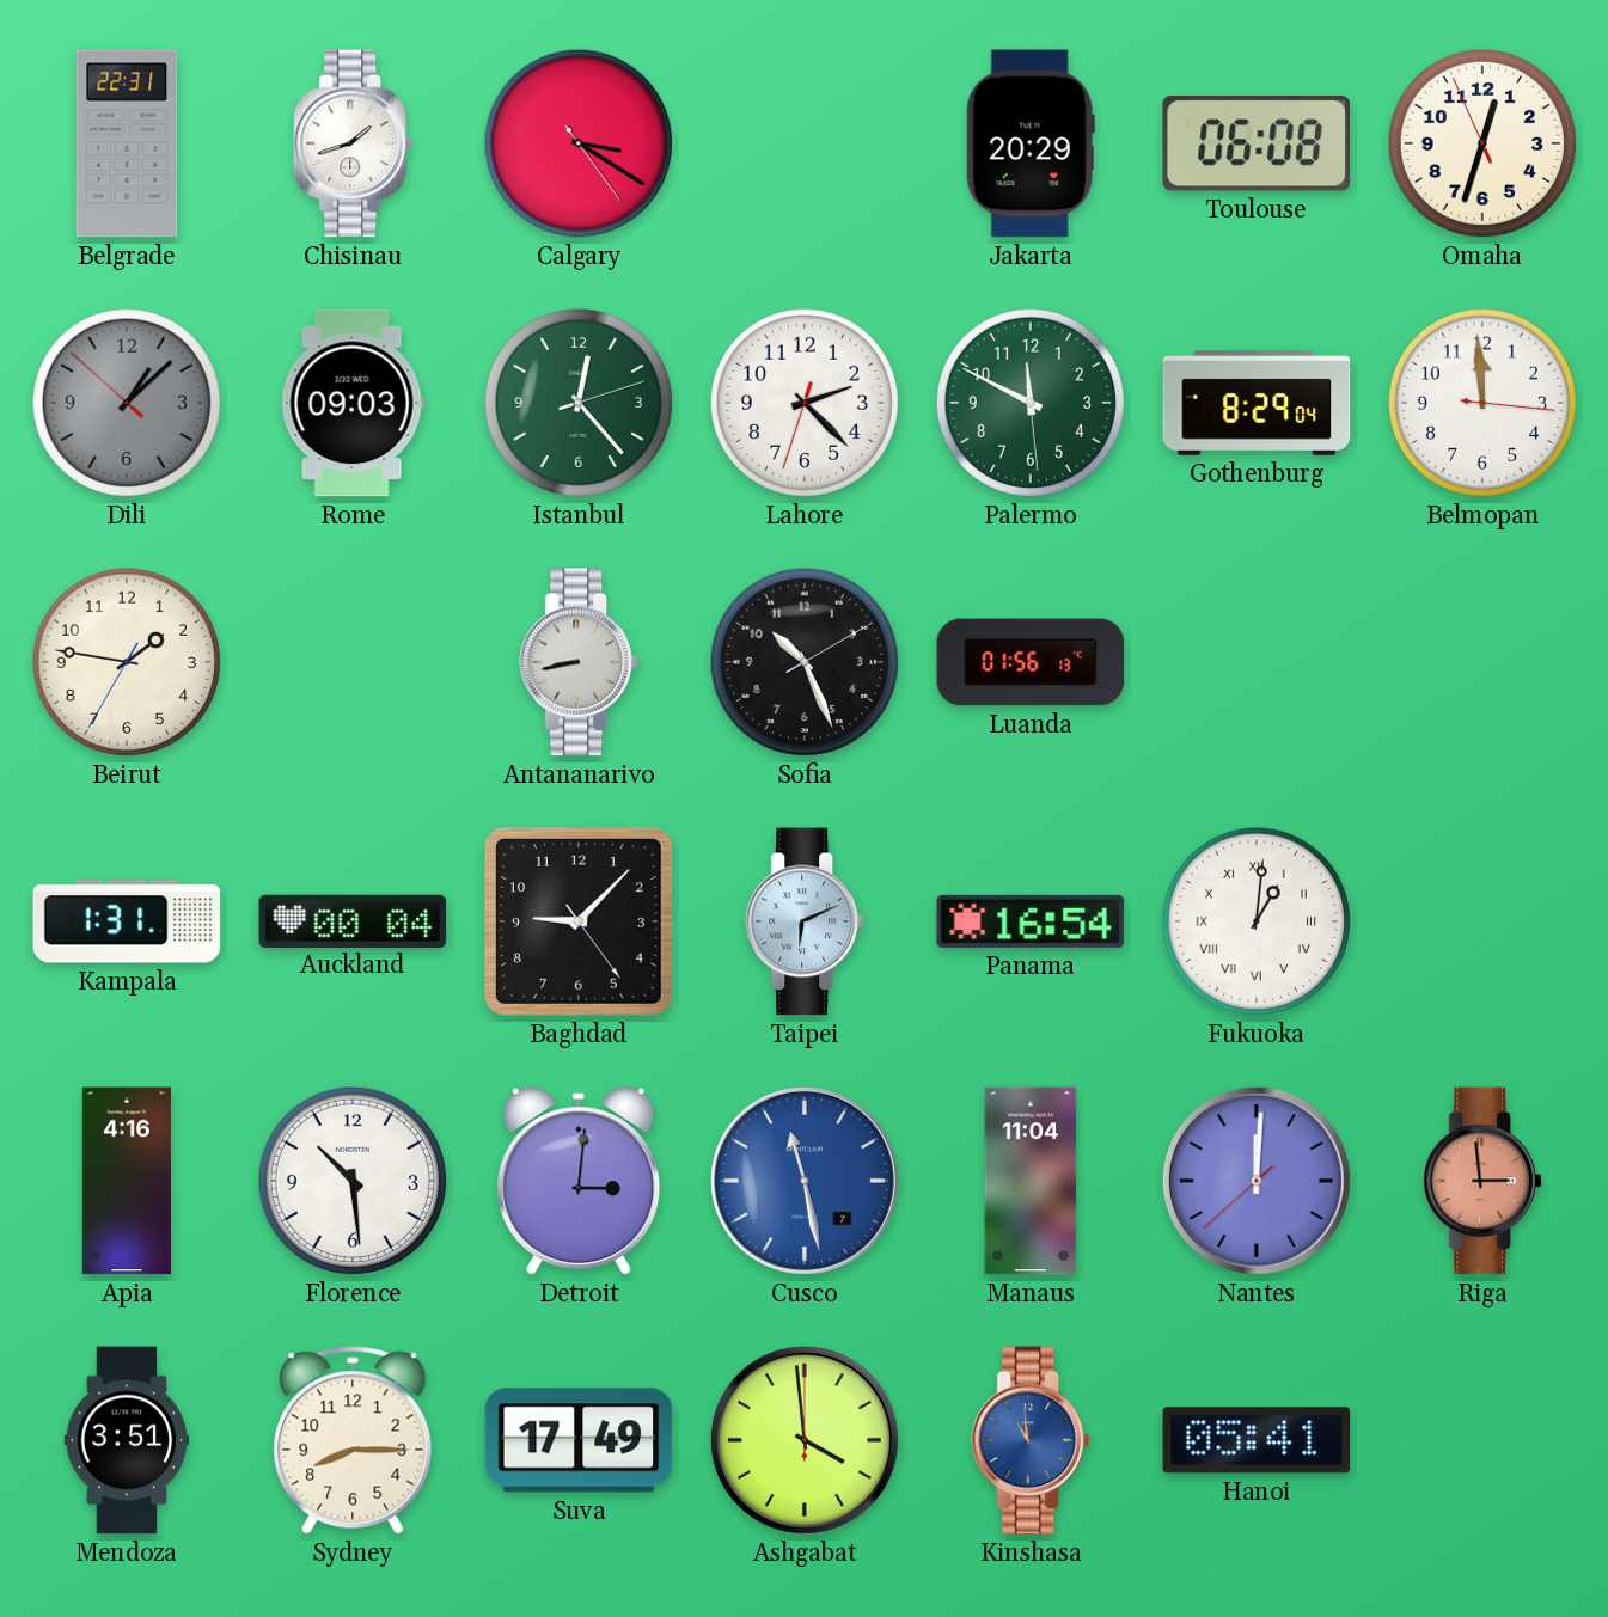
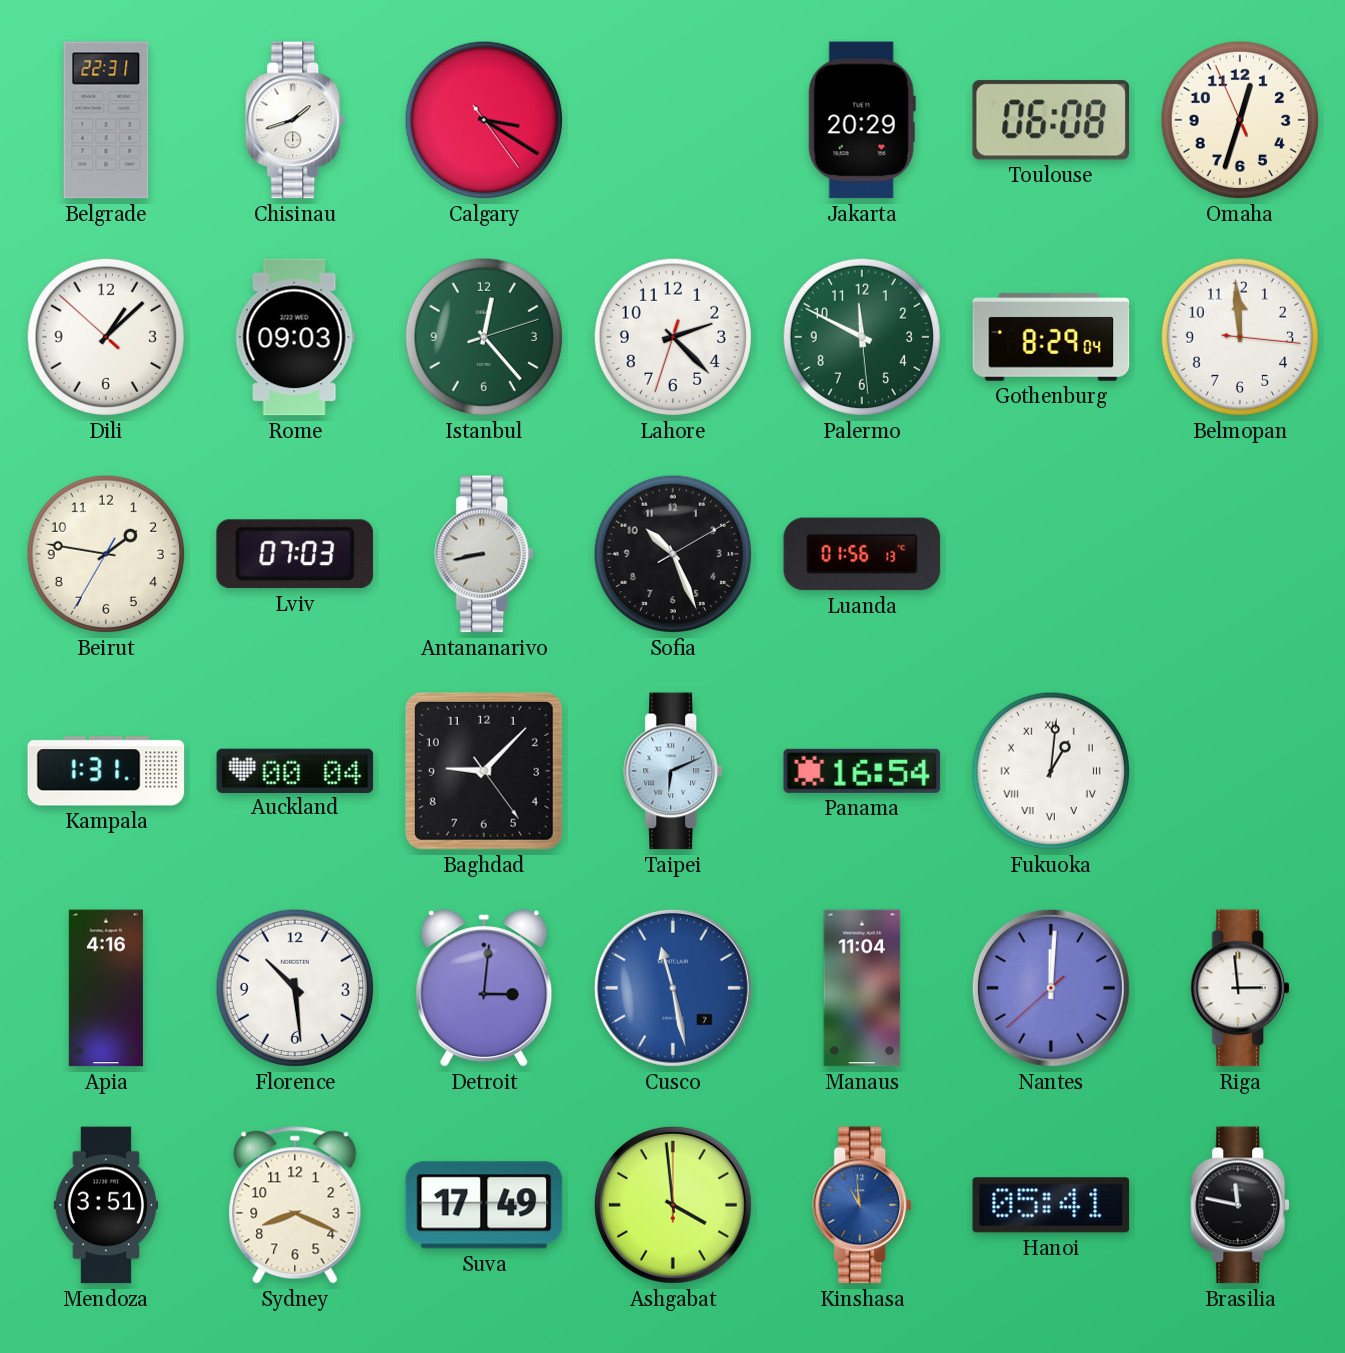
Dili dial: grey -> white
Lviv: none -> 07:03
Riga dial: salmon -> white
Sydney: 8:15 -> 8:19
Brasilia: none -> 11:47
